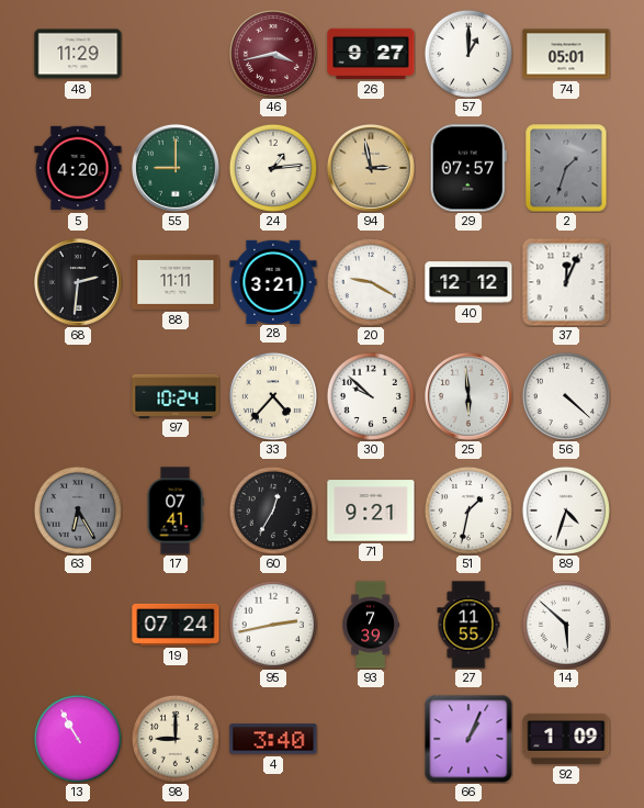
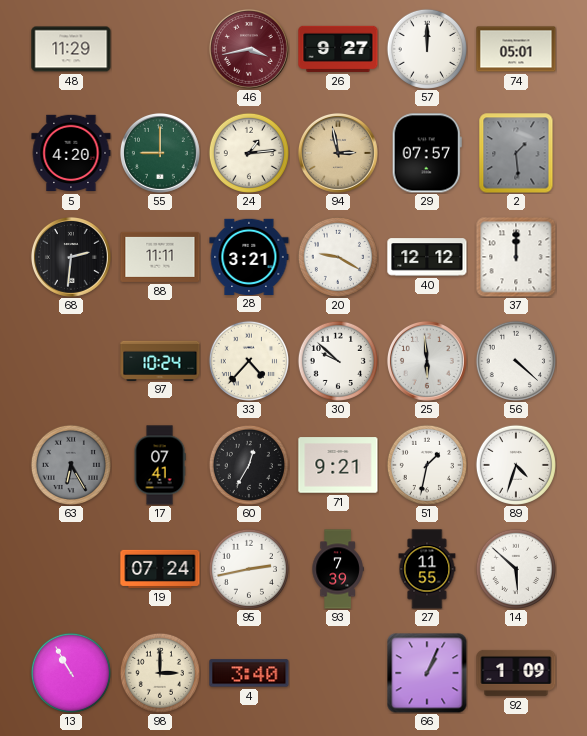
57: 1:00 -> 12:00
2: 1:33 -> 1:29
37: 12:04 -> 12:00
98: 9:00 -> 3:00
